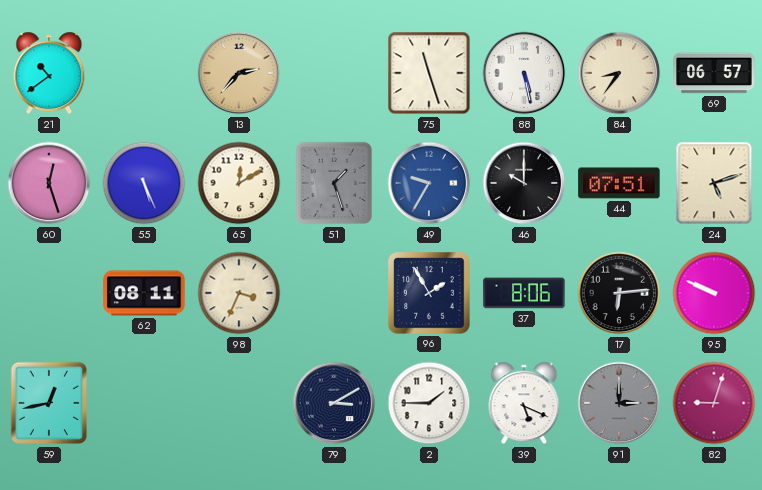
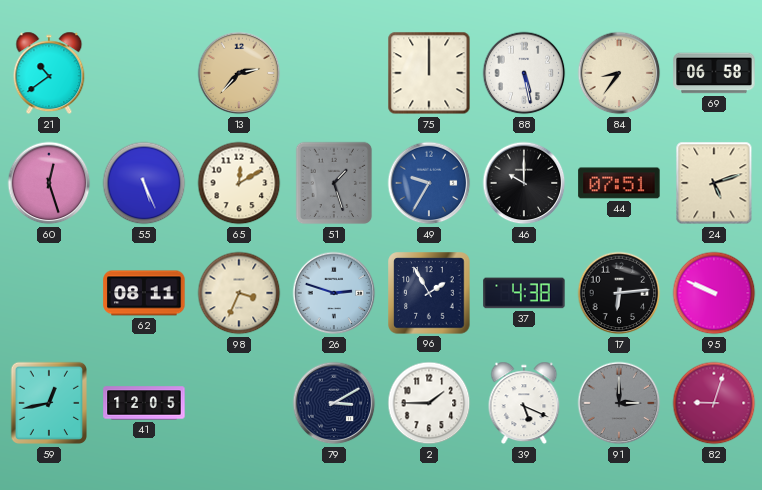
75: 11:27 -> 12:00
69: 06:57 -> 06:58
26: none -> 2:48
37: 8:06 -> 4:38
41: none -> 12:05
